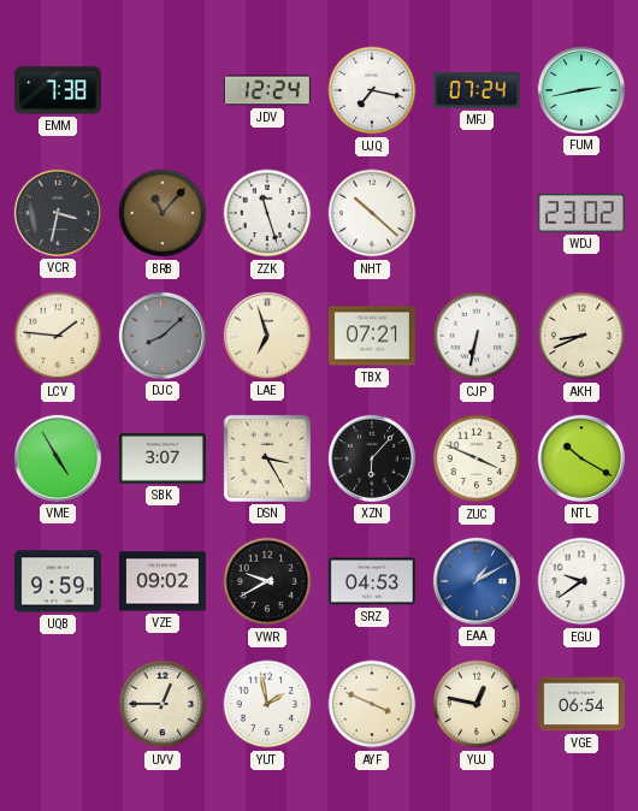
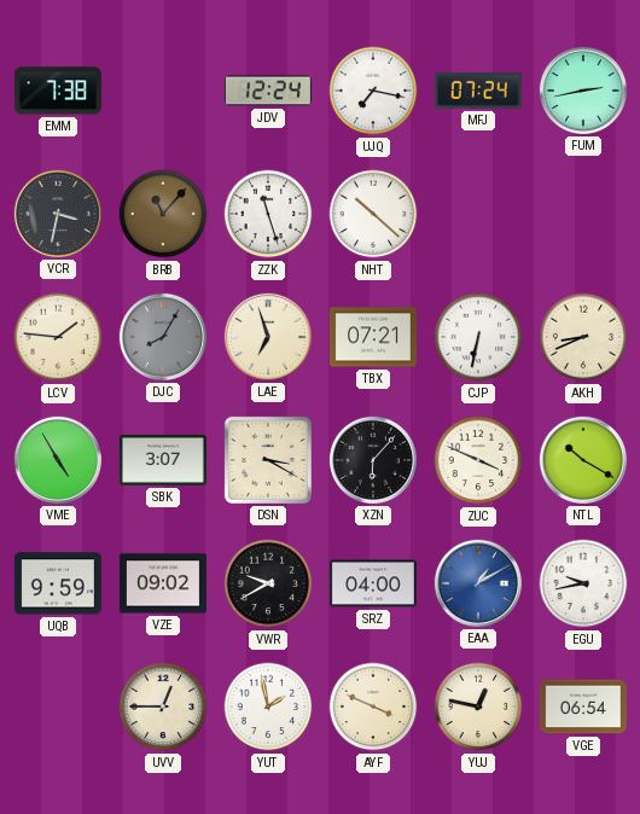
WDJ: 23:02 -> none
DJC: 8:08 -> 8:05
DSN: 3:25 -> 3:20
SRZ: 04:53 -> 04:00
EGU: 9:39 -> 9:43
